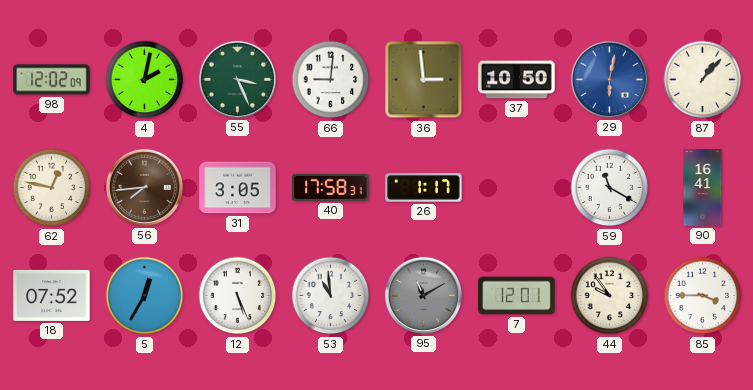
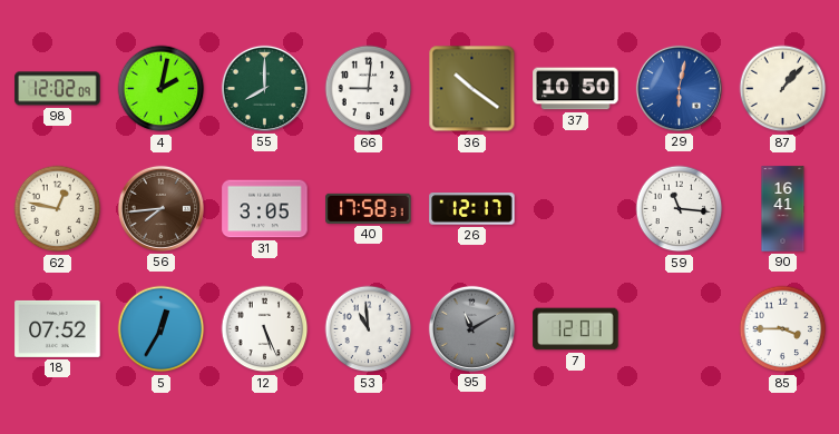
55: 3:26 -> 8:00
36: 2:59 -> 10:21
26: 1:17 -> 12:17
59: 11:20 -> 11:16
44: 9:54 -> none
